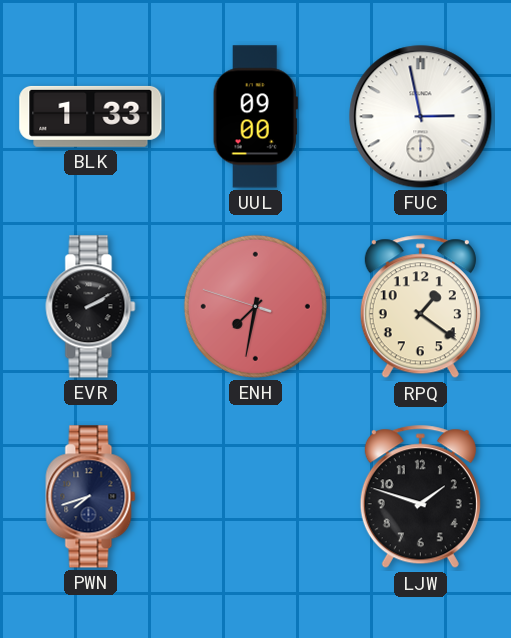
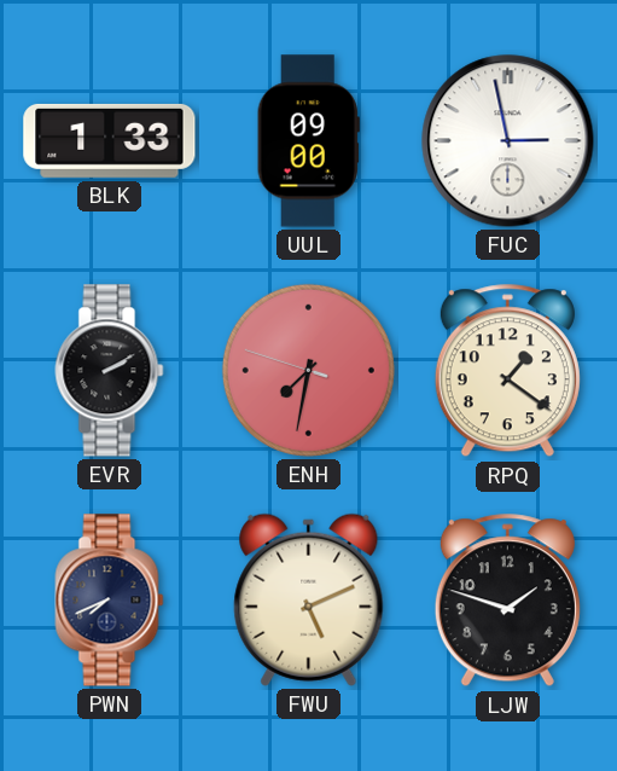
PWN: 7:42 -> 7:41
FWU: none -> 5:11
